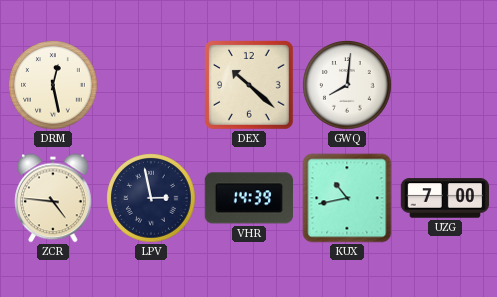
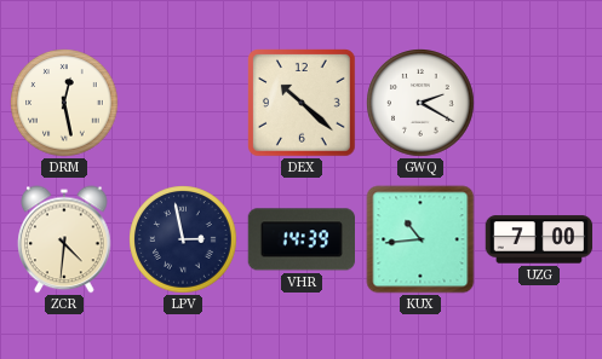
GWQ: 8:01 -> 2:20
ZCR: 4:46 -> 4:31
KUX: 10:43 -> 10:44
